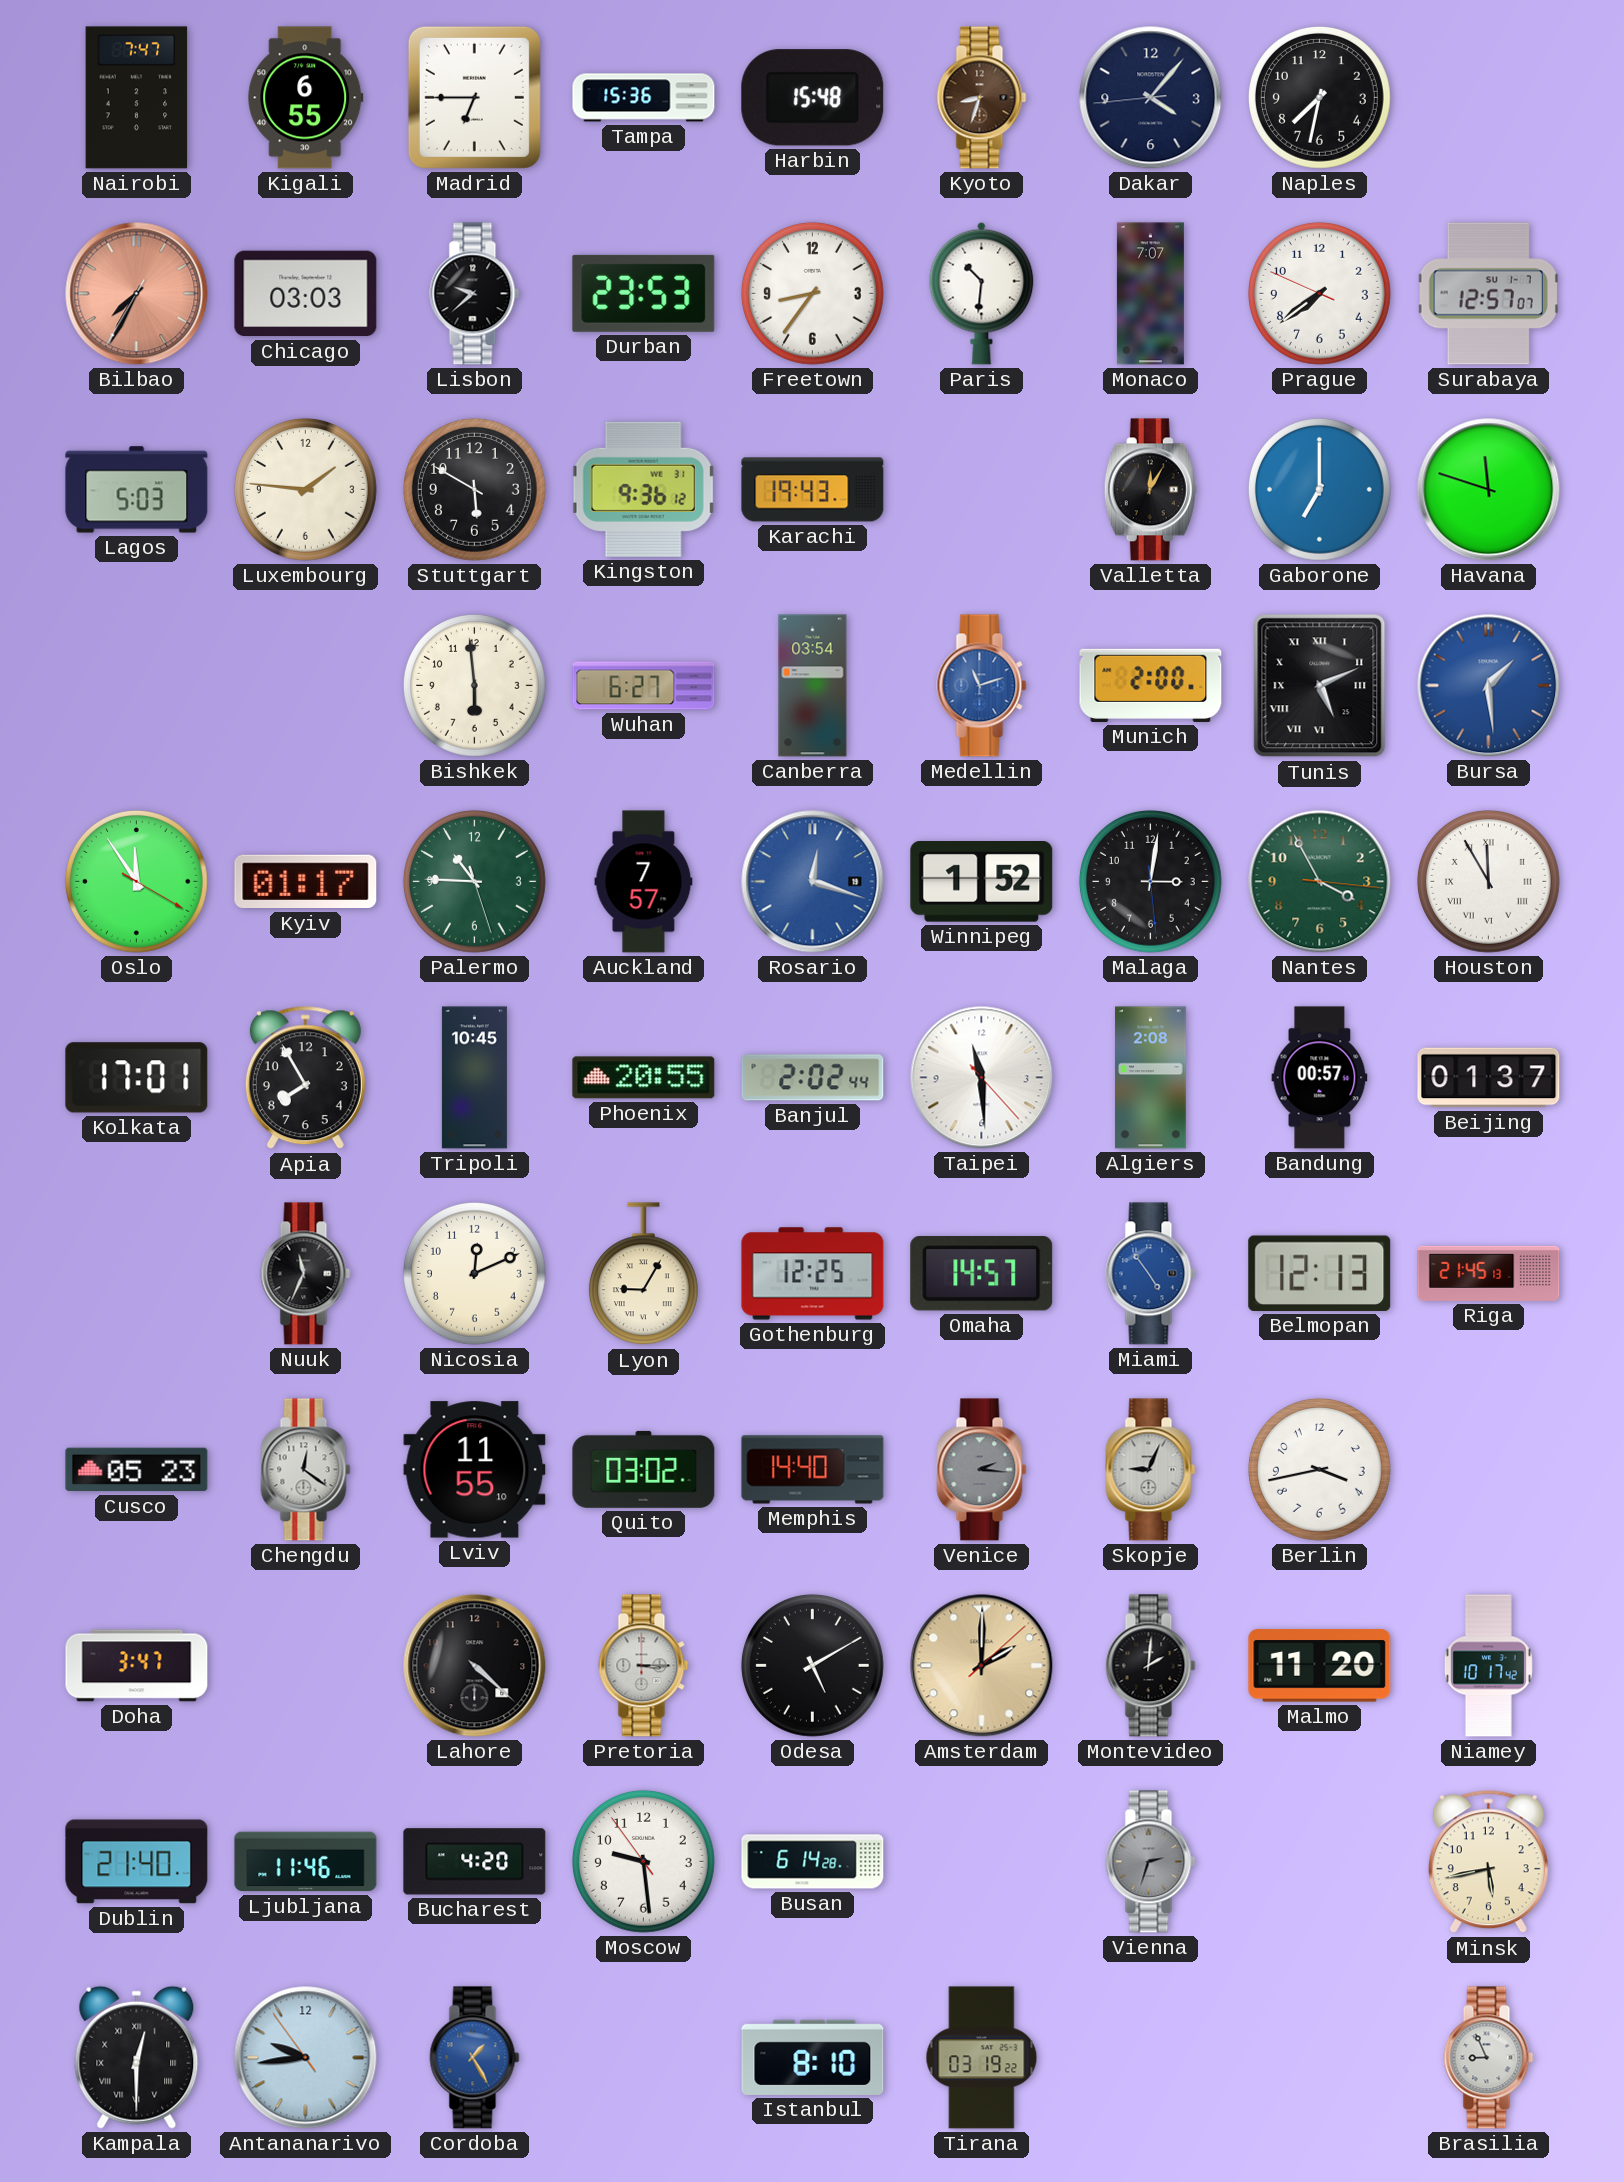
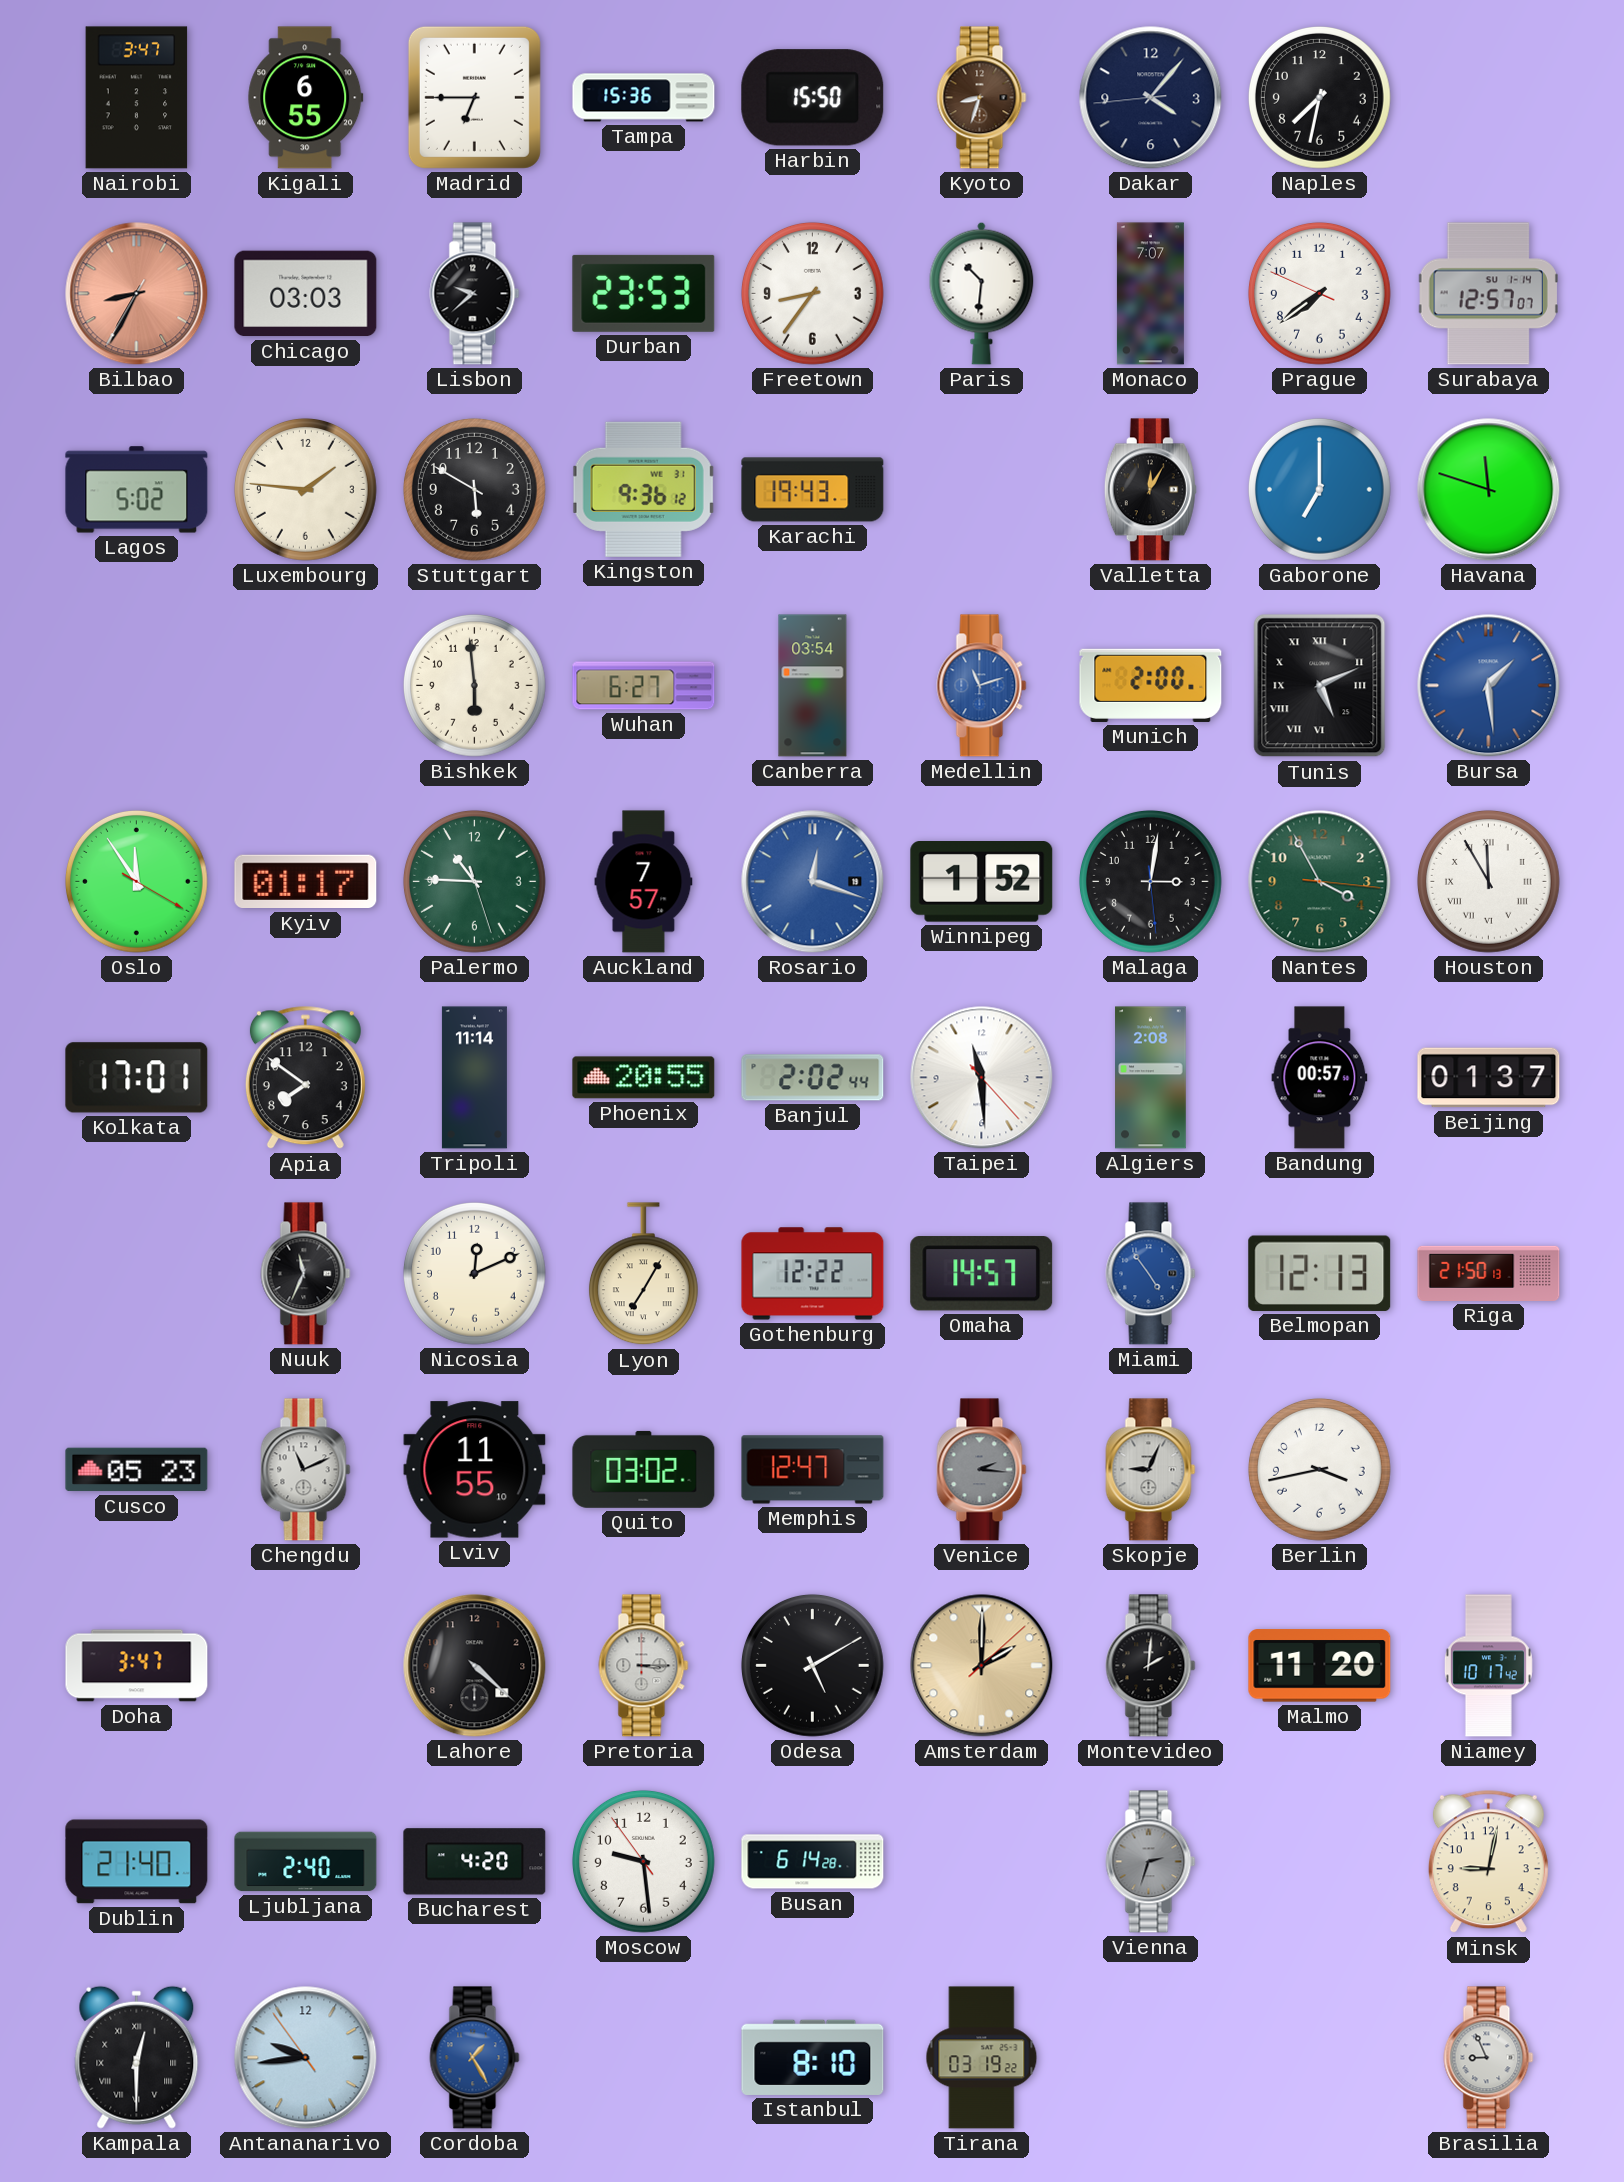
Nairobi: 7:47 -> 3:47
Harbin: 15:48 -> 15:50
Bilbao: 7:34 -> 8:34
Surabaya date: SU 1-7 -> SU 1-14
Lagos: 5:03 -> 5:02
Apia: 7:55 -> 7:51
Tripoli: 10:45 -> 11:14
Lyon: 9:05 -> 7:05
Gothenburg: 12:25 -> 12:22
Riga: 21:45 -> 21:50
Chengdu: 12:21 -> 11:11
Memphis: 14:40 -> 12:47
Ljubljana: 11:46 -> 2:40
Minsk: 5:43 -> 9:02
